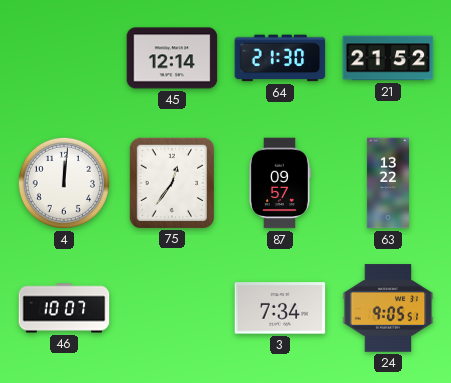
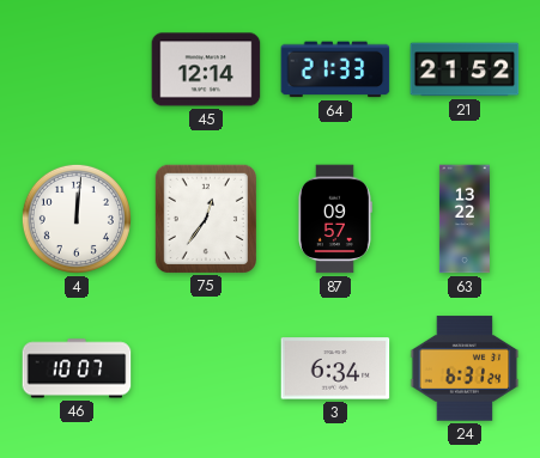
64: 21:30 -> 21:33
3: 7:34 -> 6:34
24: 9:05 -> 6:31
